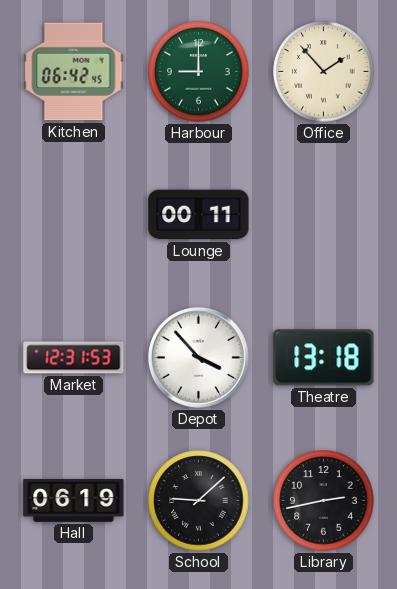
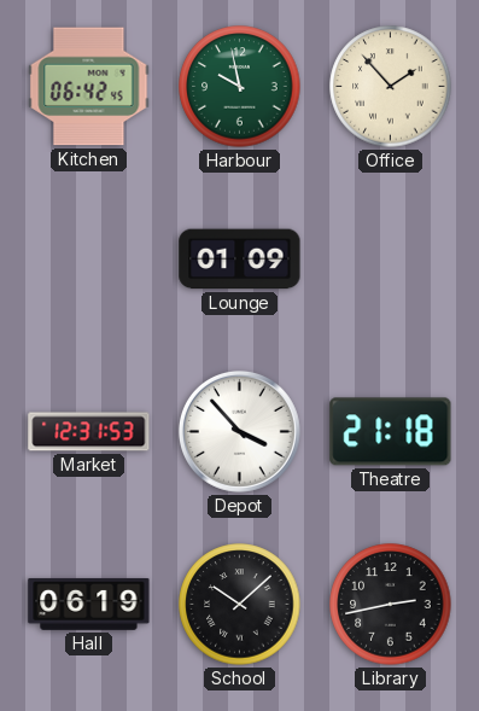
Harbour: 9:00 -> 9:58
Lounge: 00:11 -> 01:09
Theatre: 13:18 -> 21:18
School: 9:08 -> 10:08
